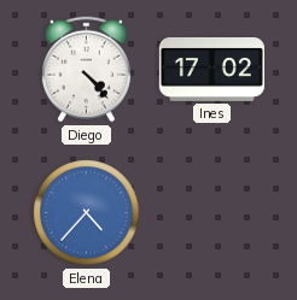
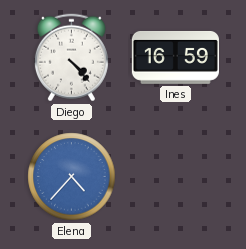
Ines: 17:02 -> 16:59
